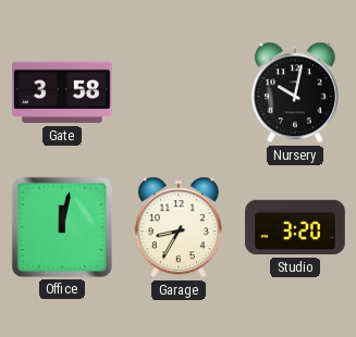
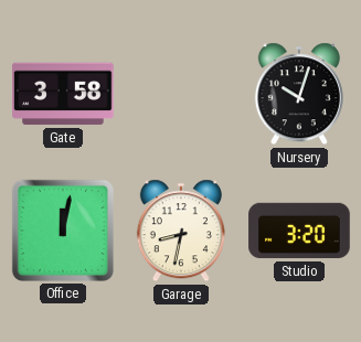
Nursery: 10:02 -> 10:03
Garage: 8:35 -> 8:32
